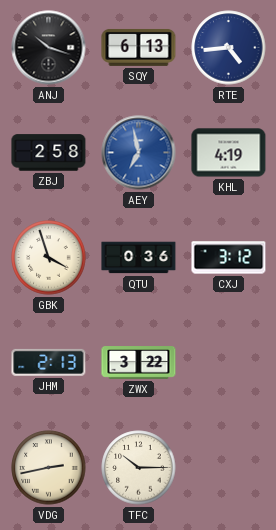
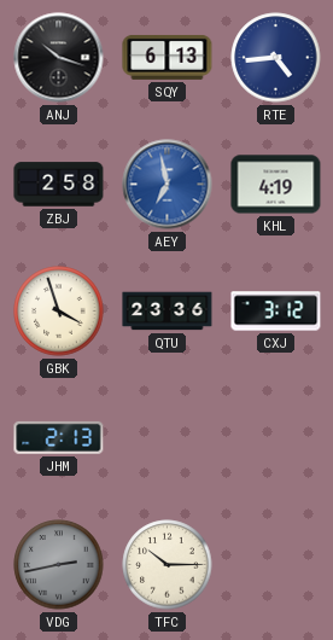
QTU: 0:36 -> 23:36
ZWX: 3:22 -> none
VDG dial: cream -> grey
